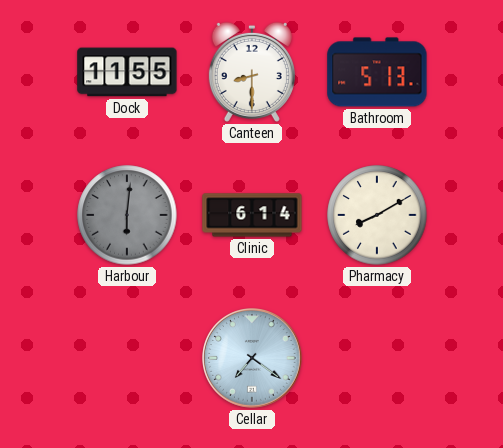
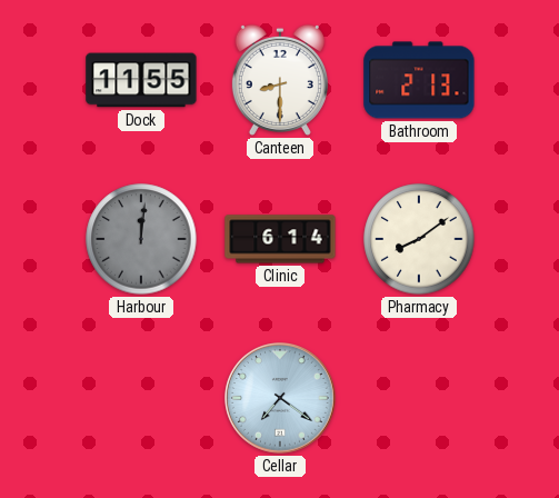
Bathroom: 5:13 -> 2:13
Harbour: 6:01 -> 12:01
Pharmacy: 8:10 -> 8:09
